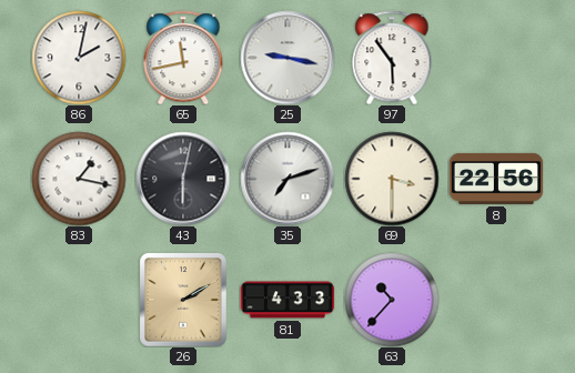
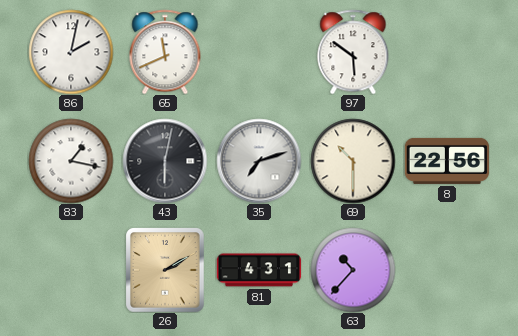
65: 11:43 -> 11:41
25: 9:17 -> none
97: 5:54 -> 5:51
69: 3:30 -> 10:30
81: 4:33 -> 4:31
